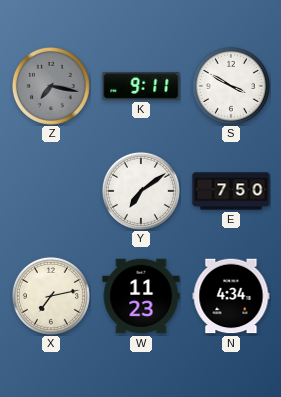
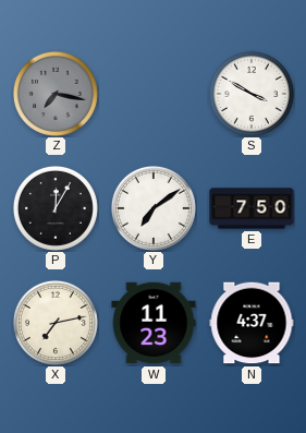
K: 9:11 -> none
P: none -> 12:05
N: 4:34 -> 4:37
